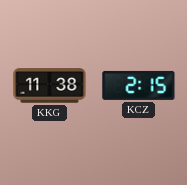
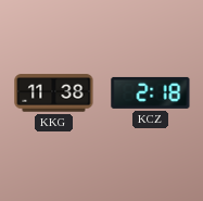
KCZ: 2:15 -> 2:18
